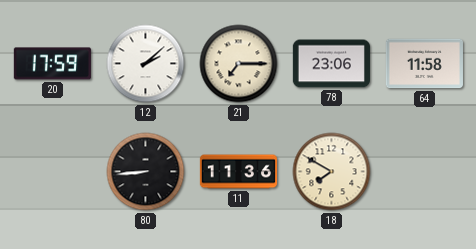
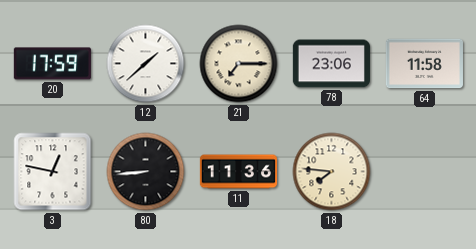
12: 2:08 -> 1:38
3: none -> 12:47
18: 7:50 -> 7:46
